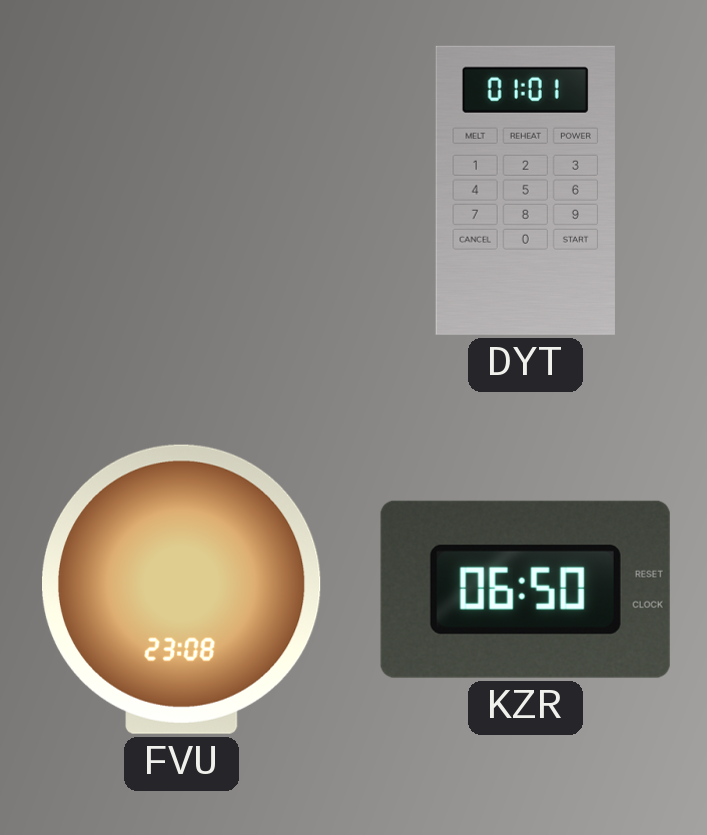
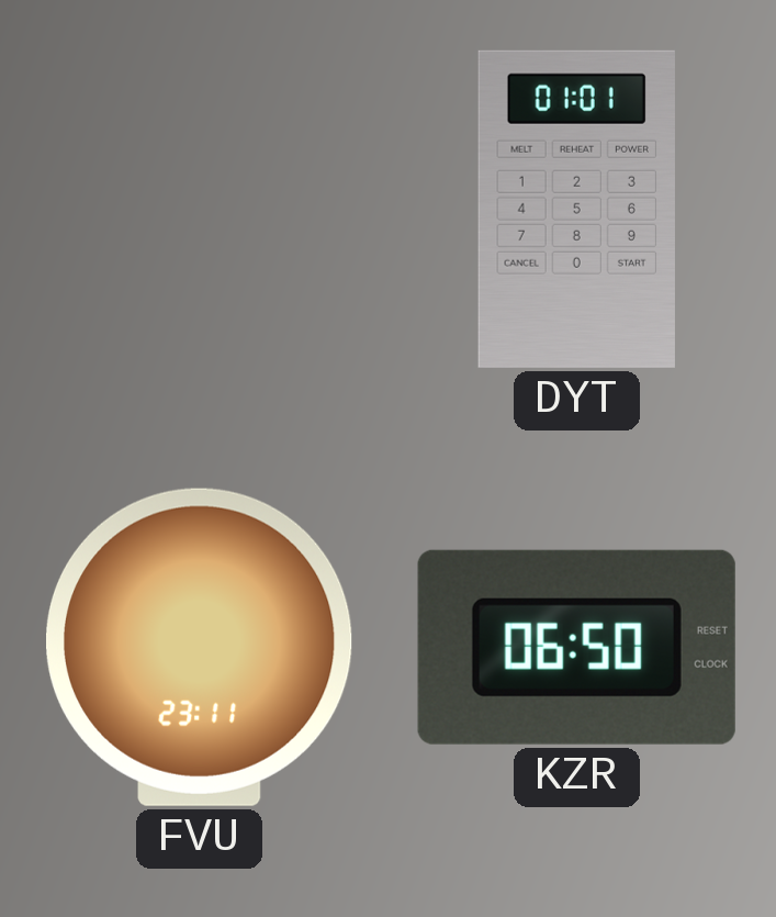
FVU: 23:08 -> 23:11
